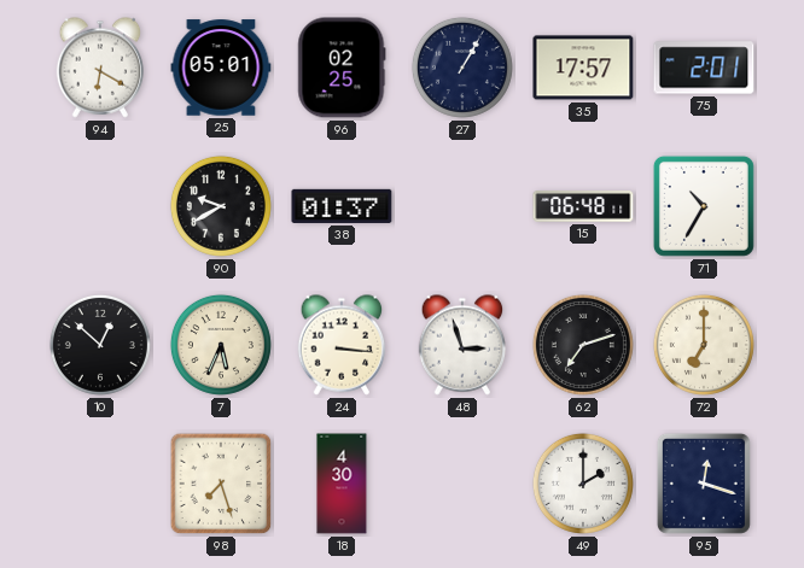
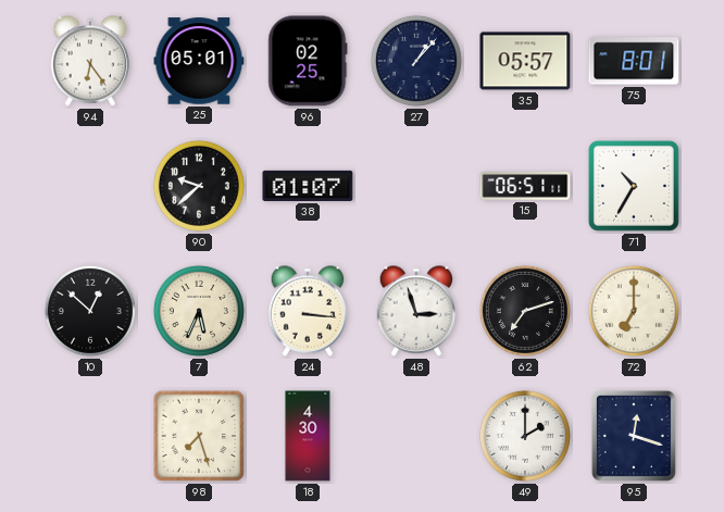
94: 6:20 -> 6:24
27: 1:05 -> 1:07
35: 17:57 -> 05:57
75: 2:01 -> 8:01
90: 9:40 -> 9:38
38: 01:37 -> 01:07
15: 06:48 -> 06:51
